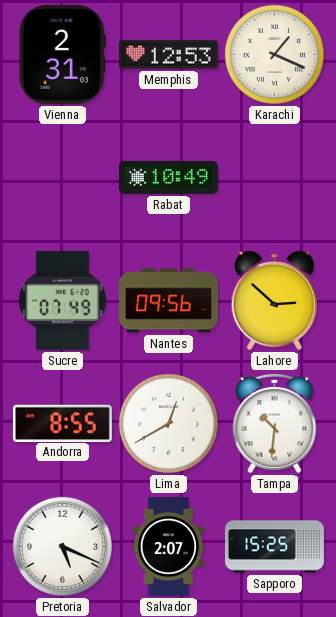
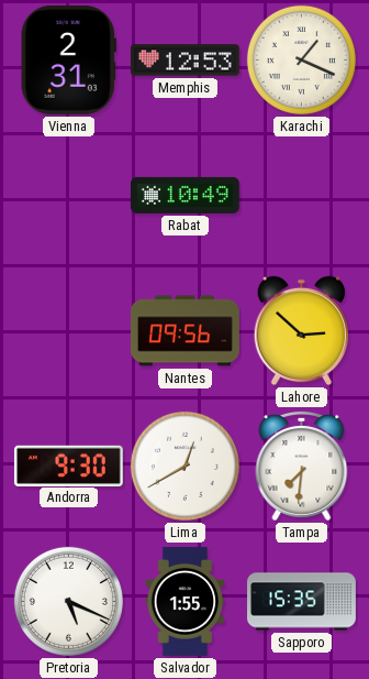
Sucre: 07:49 -> none
Andorra: 8:55 -> 9:30
Tampa: 10:31 -> 7:31
Salvador: 2:07 -> 1:55
Sapporo: 15:25 -> 15:35
